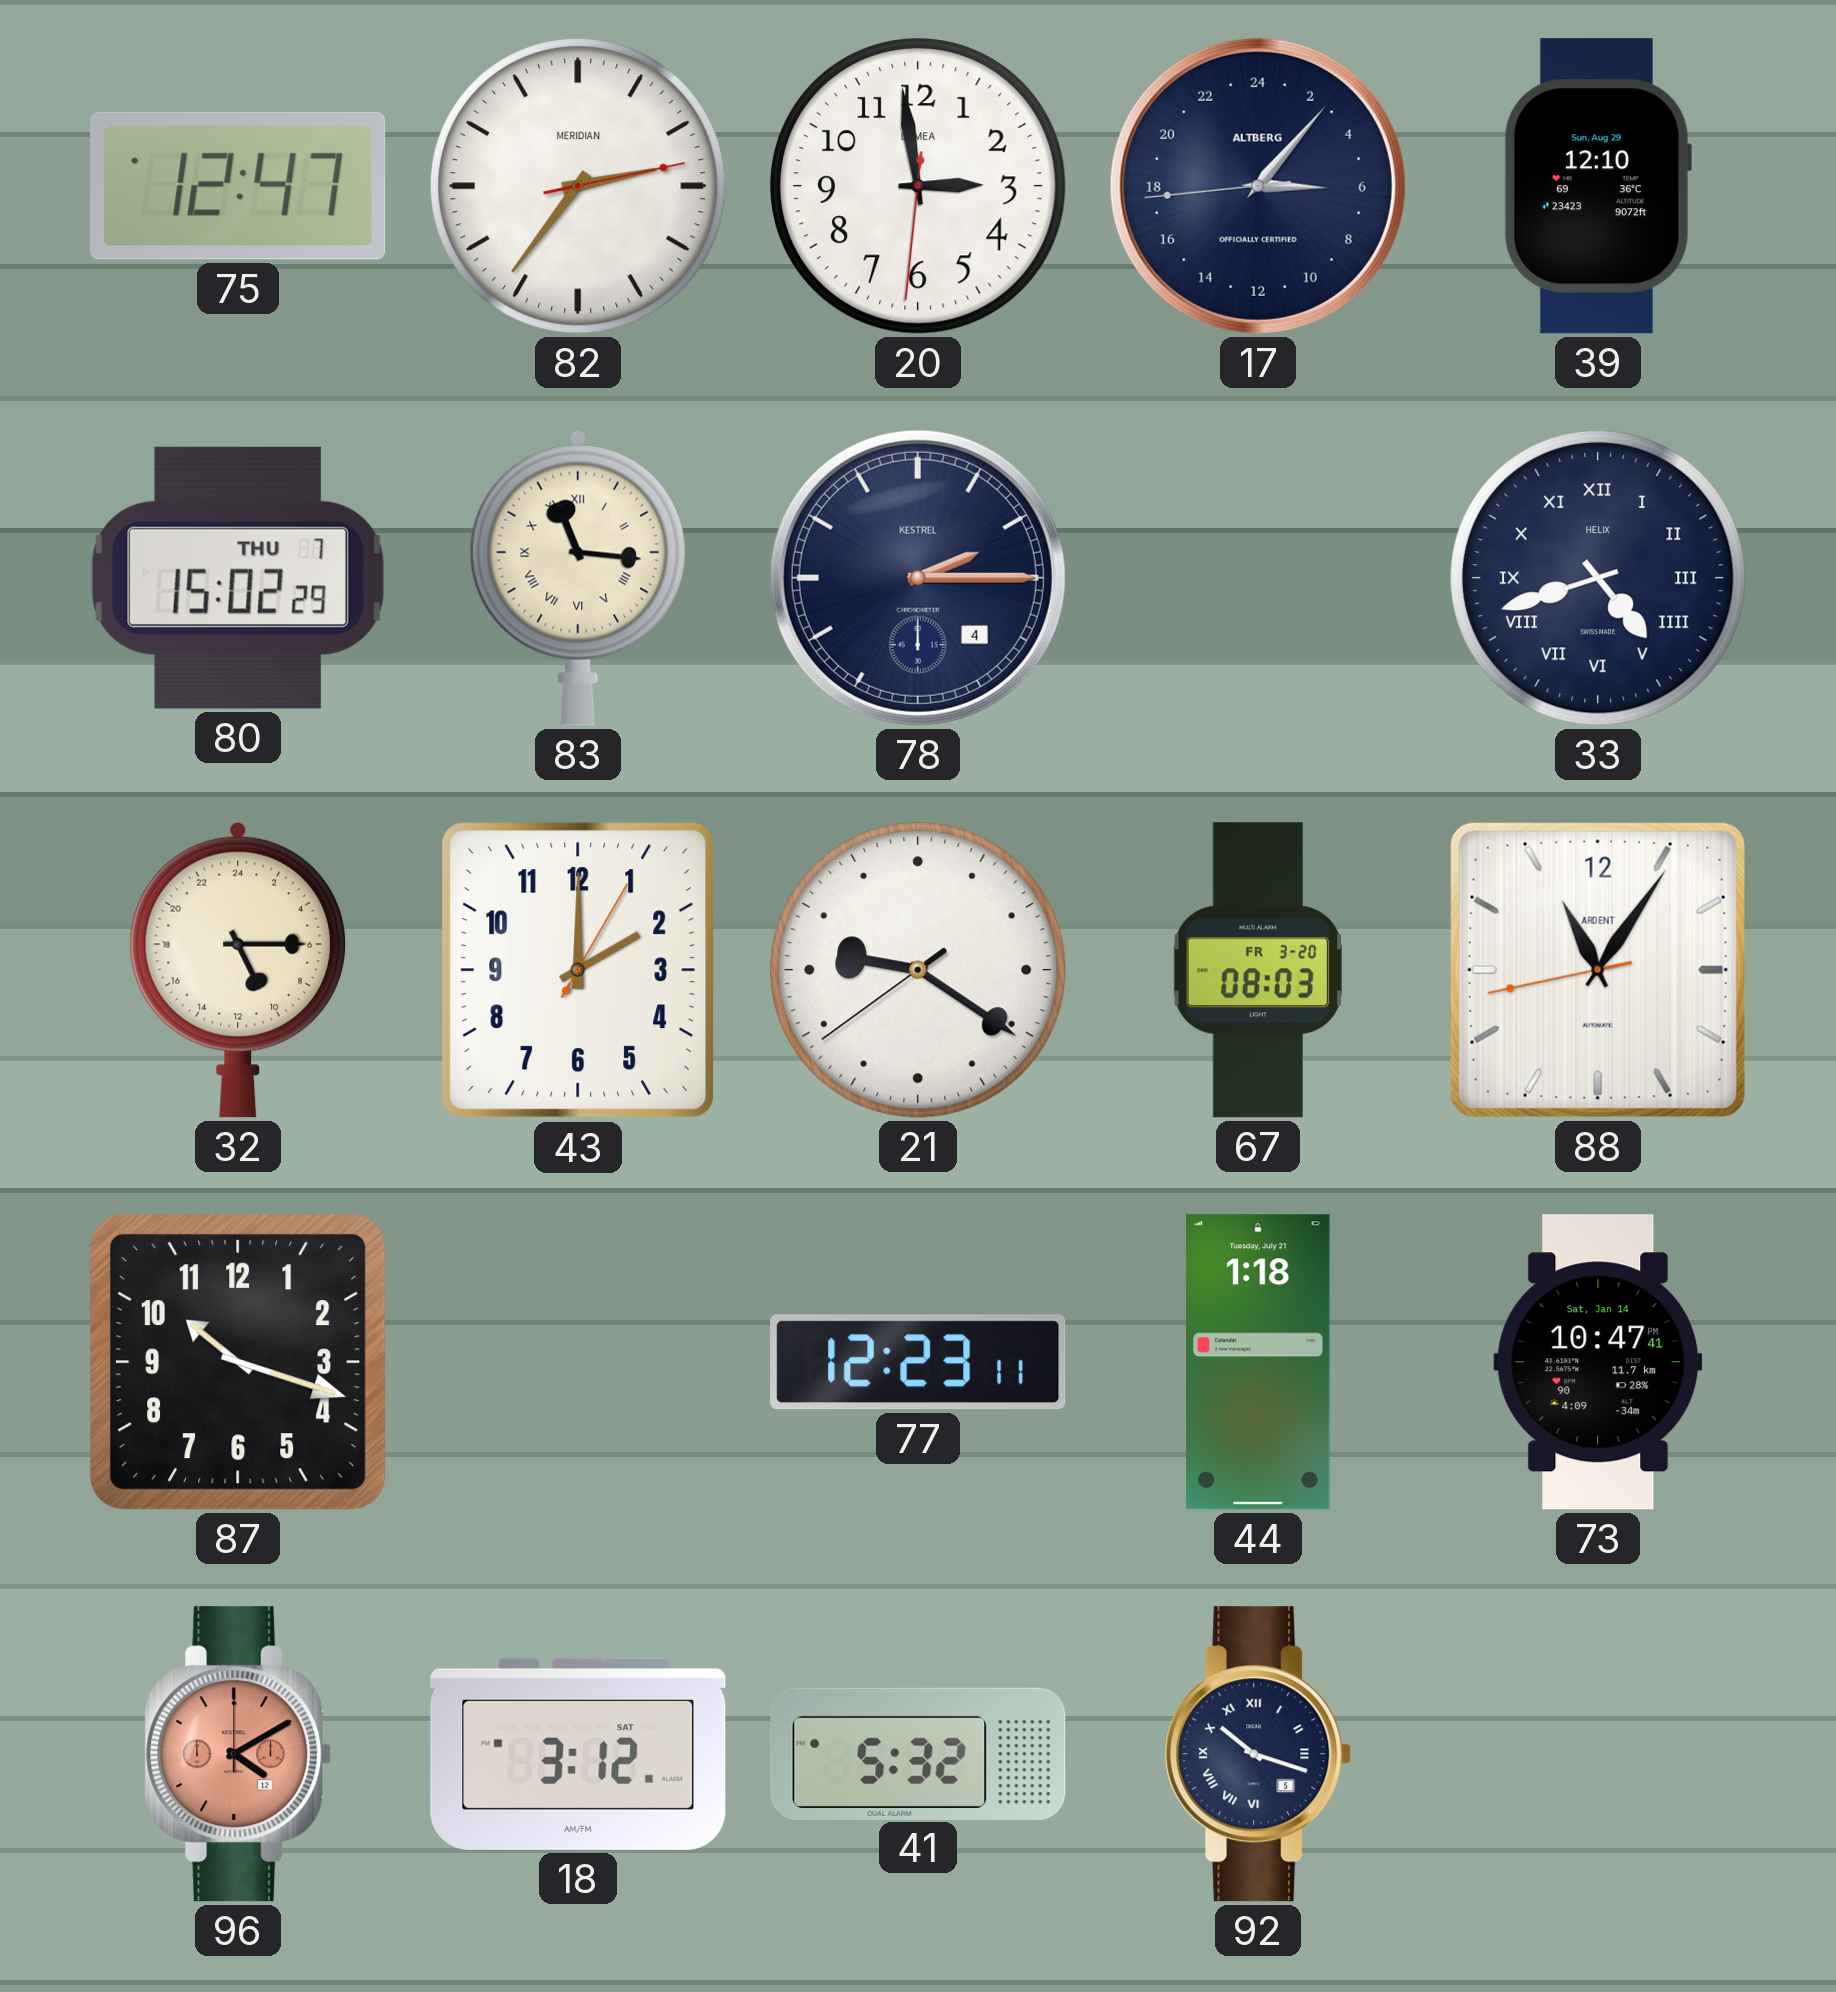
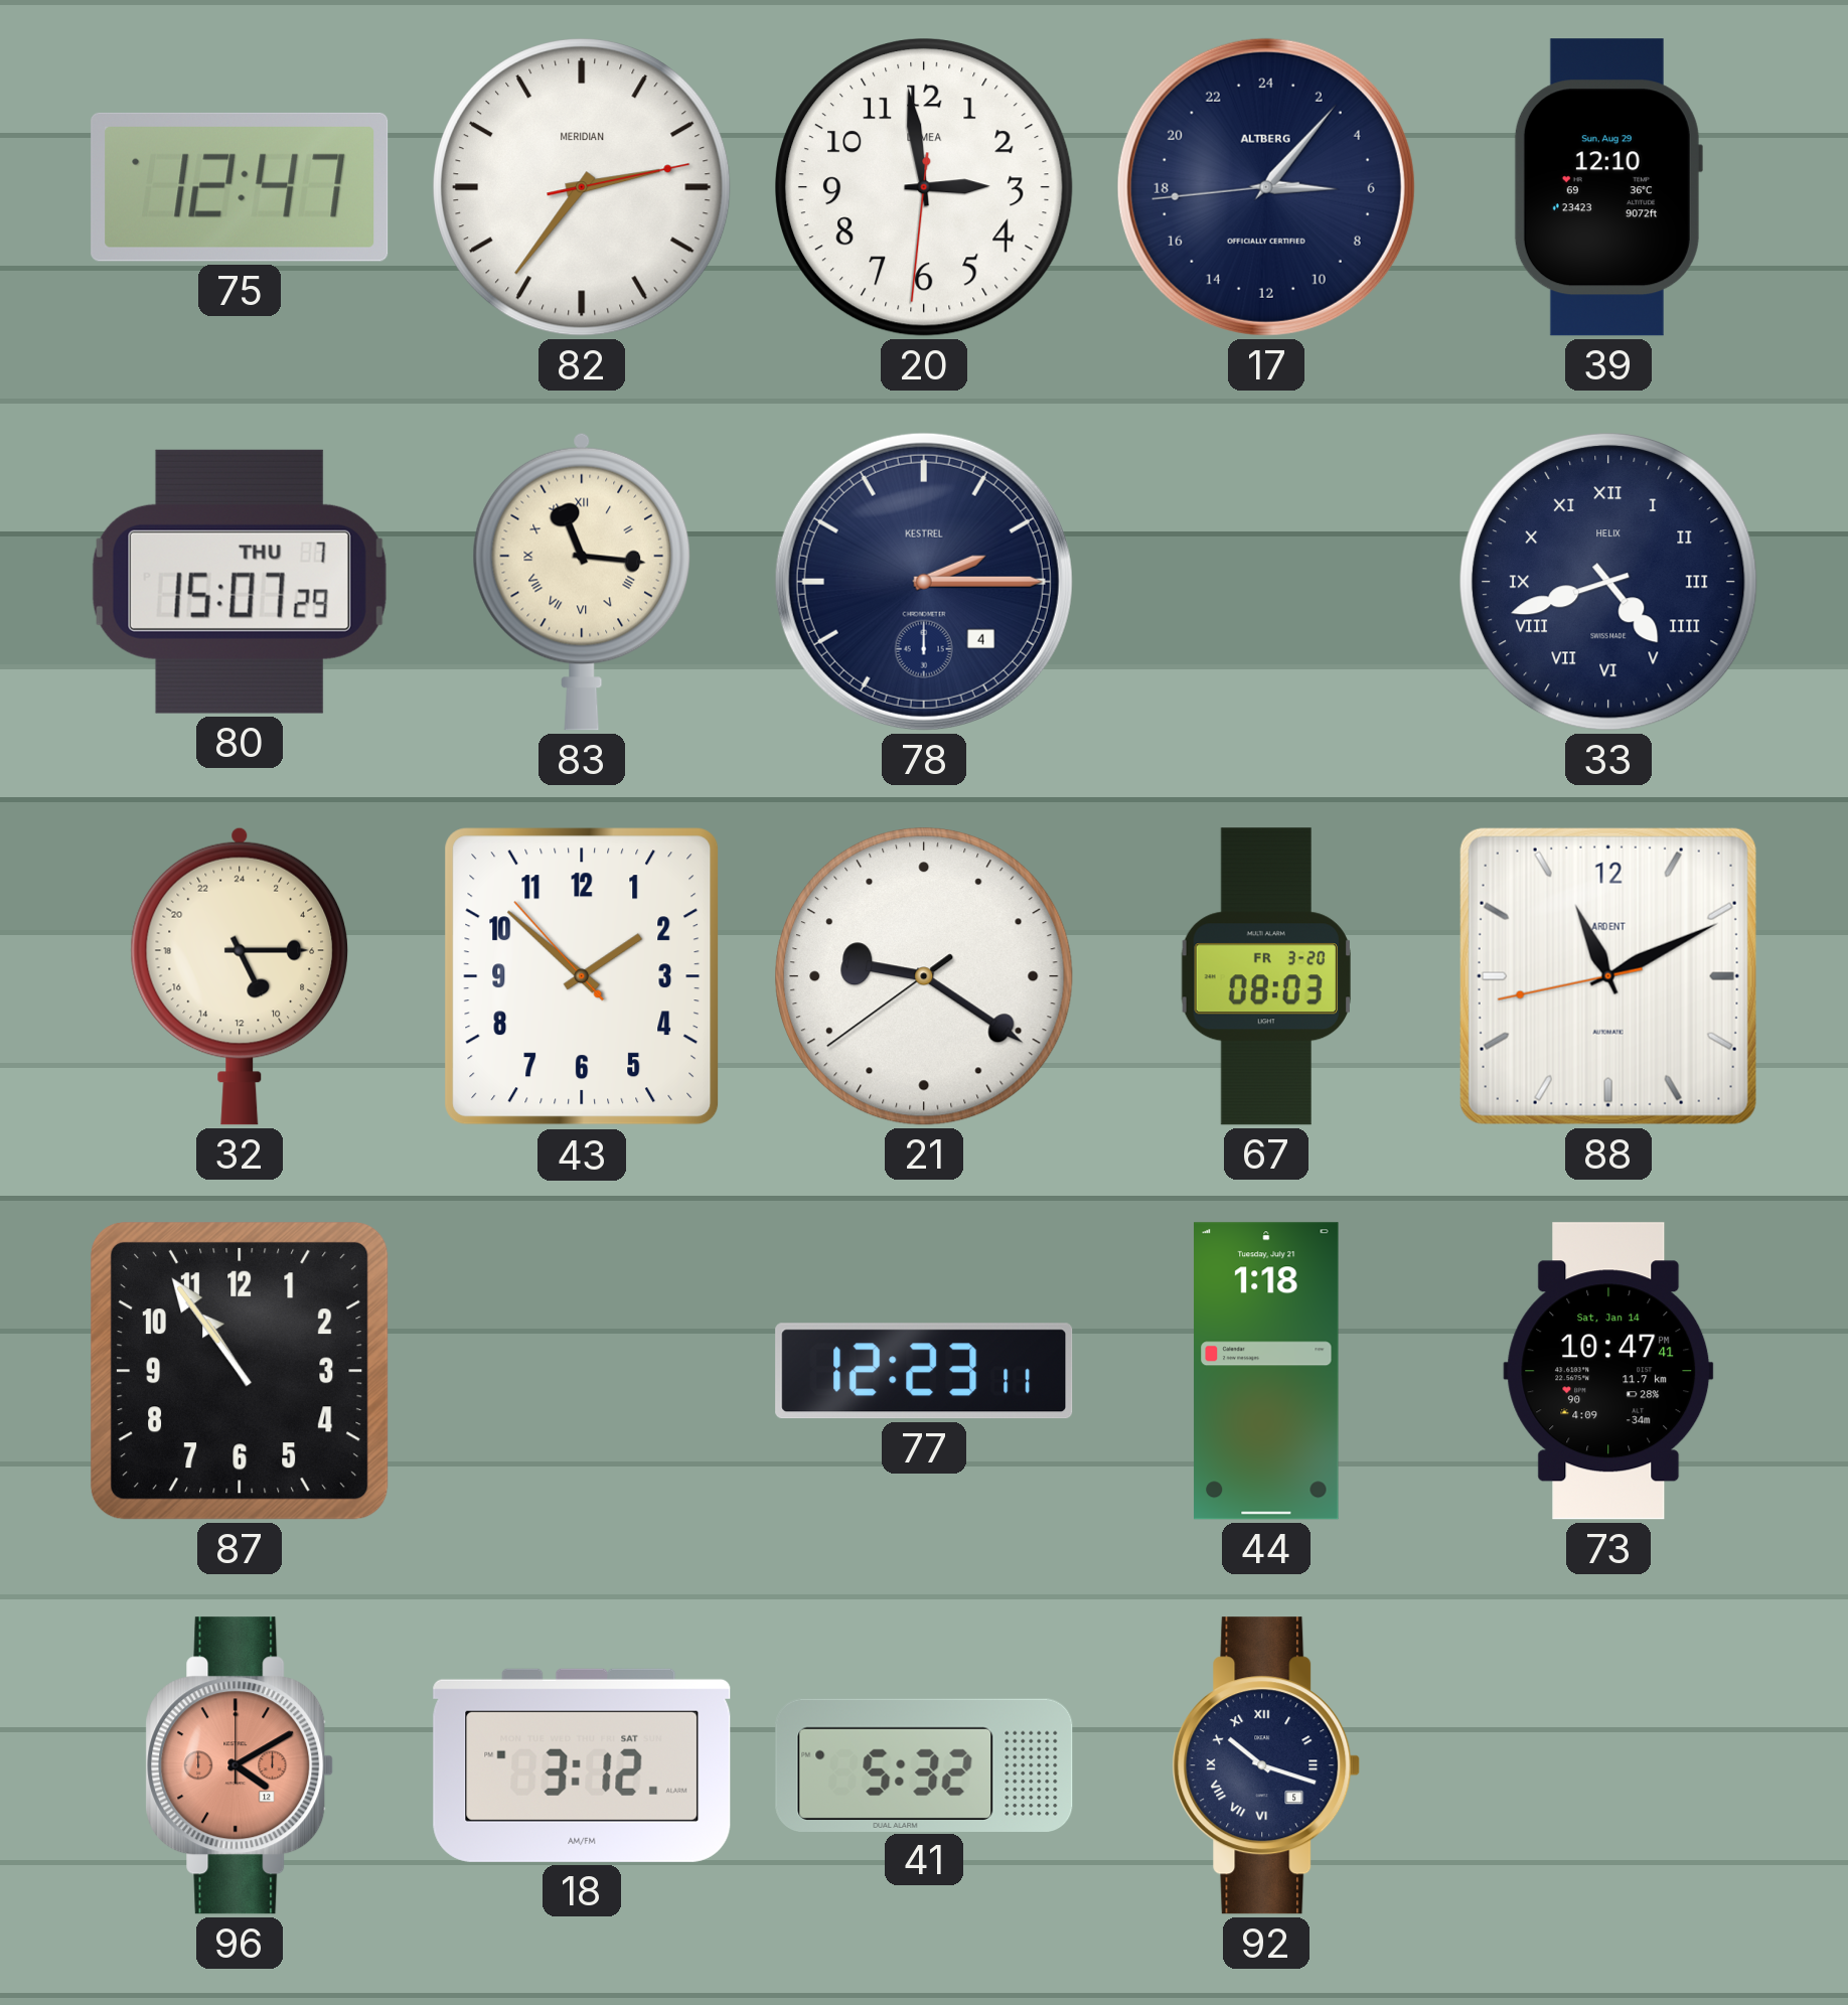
80: 15:02 -> 15:07
43: 2:00 -> 1:51
88: 11:05 -> 11:10
87: 10:18 -> 10:54
